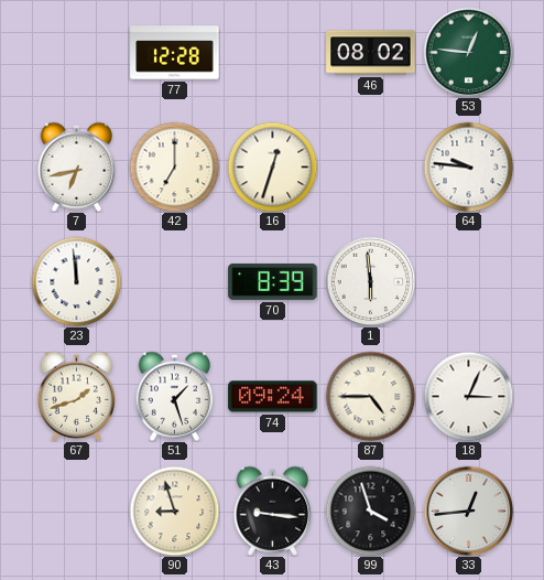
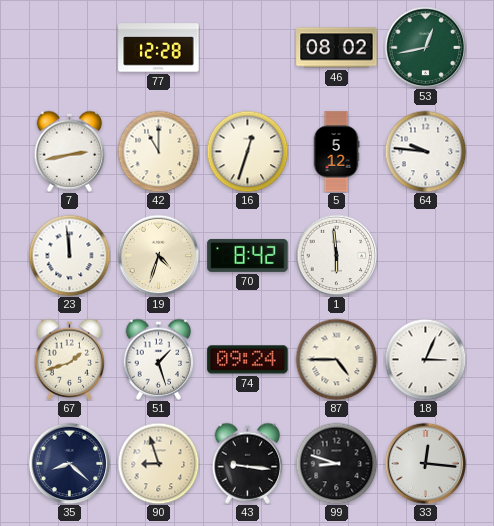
53: 12:46 -> 12:43
7: 6:43 -> 2:43
42: 7:00 -> 11:00
5: none -> 5:12
19: none -> 4:33
70: 8:39 -> 8:42
35: none -> 8:22
99: 3:57 -> 8:48
33: 12:44 -> 12:16
